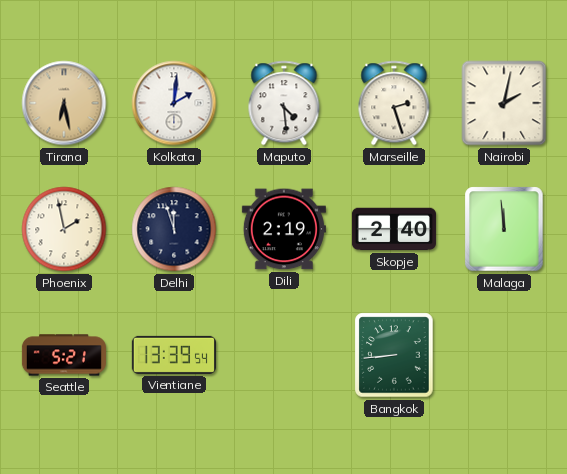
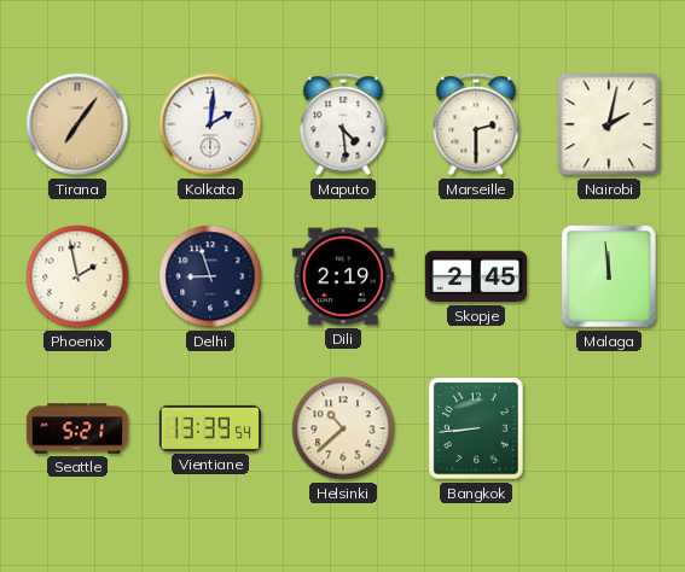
Tirana: 6:28 -> 7:06
Marseille: 2:27 -> 2:30
Delhi: 11:57 -> 8:57
Skopje: 2:40 -> 2:45
Helsinki: none -> 10:38
